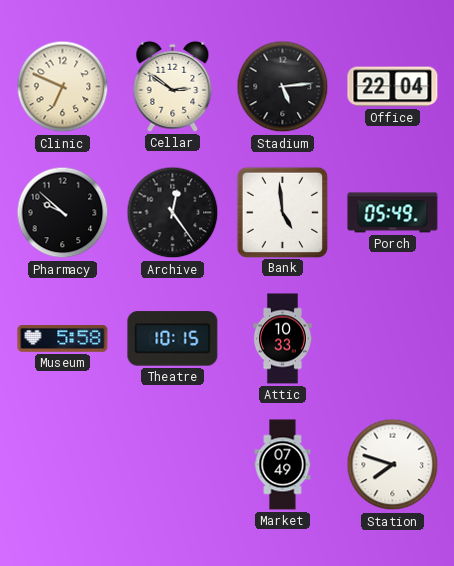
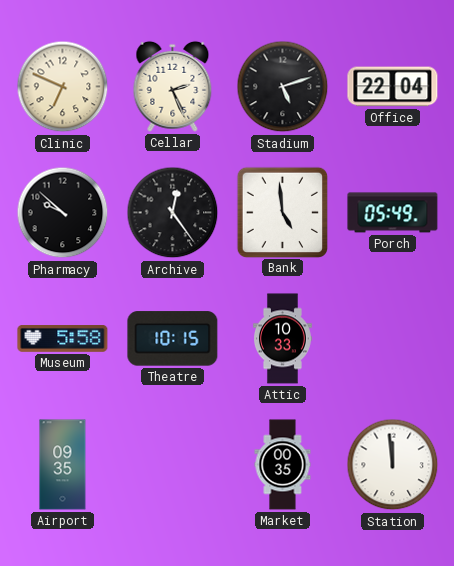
Cellar: 2:51 -> 2:26
Stadium: 5:14 -> 5:12
Airport: none -> 09:35
Market: 07:49 -> 00:35
Station: 7:48 -> 11:59
